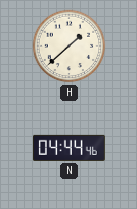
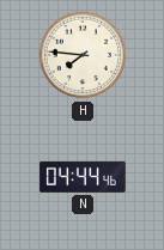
H: 1:38 -> 7:46
